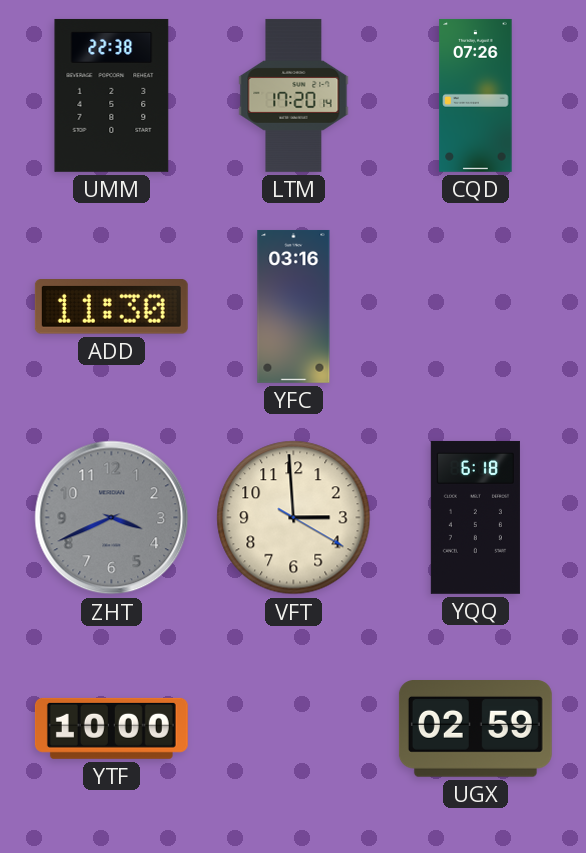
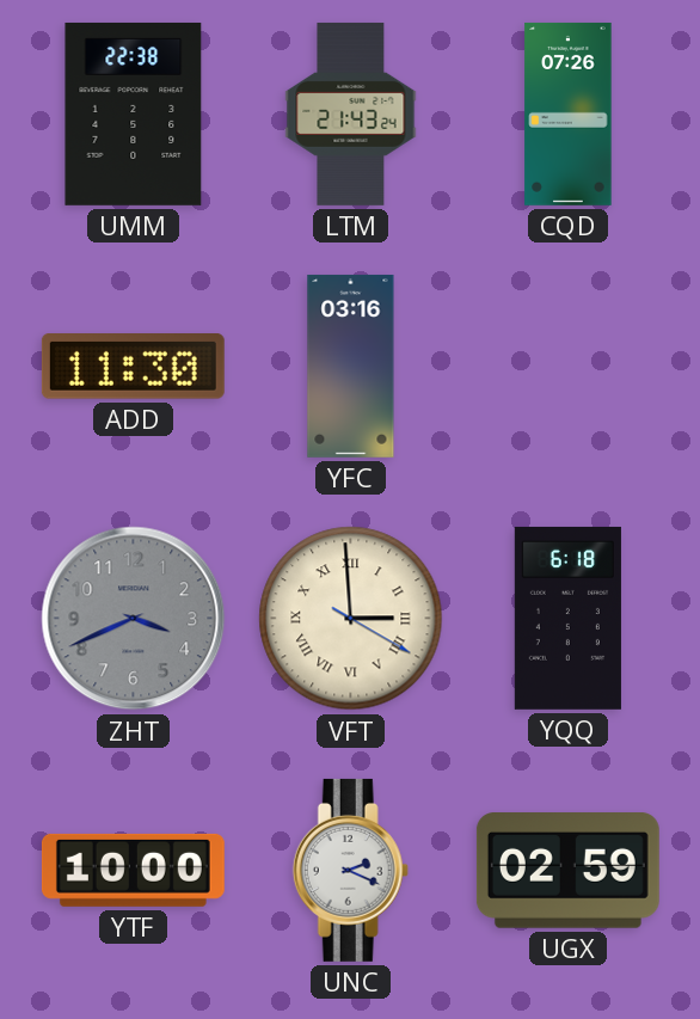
LTM: 17:20 -> 21:43
VFT numerals: Arabic -> Roman
UNC: none -> 2:19
